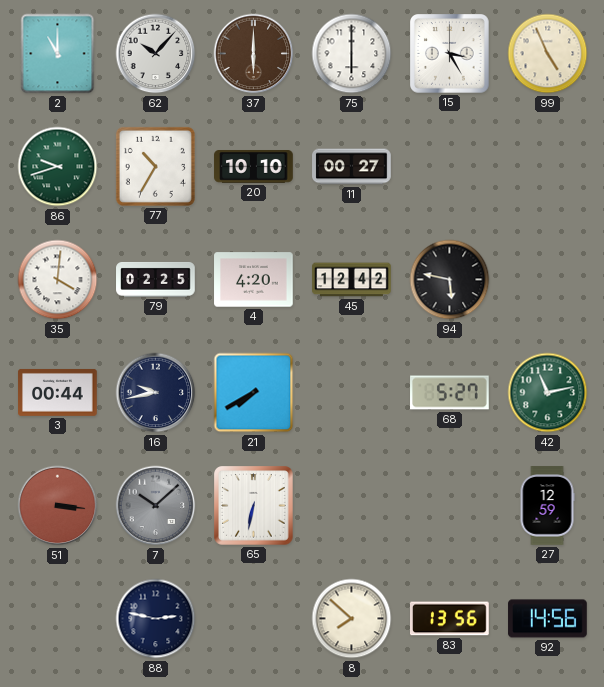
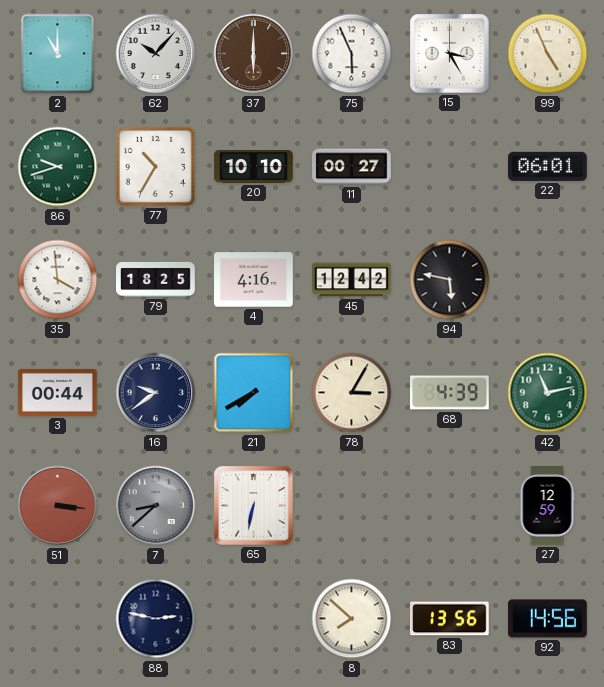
75: 6:00 -> 5:56
22: none -> 06:01
35: 4:01 -> 3:59
79: 02:25 -> 18:25
4: 4:20 -> 4:16
16: 9:43 -> 9:39
78: none -> 3:05
68: 5:27 -> 4:39
7: 10:08 -> 8:38
